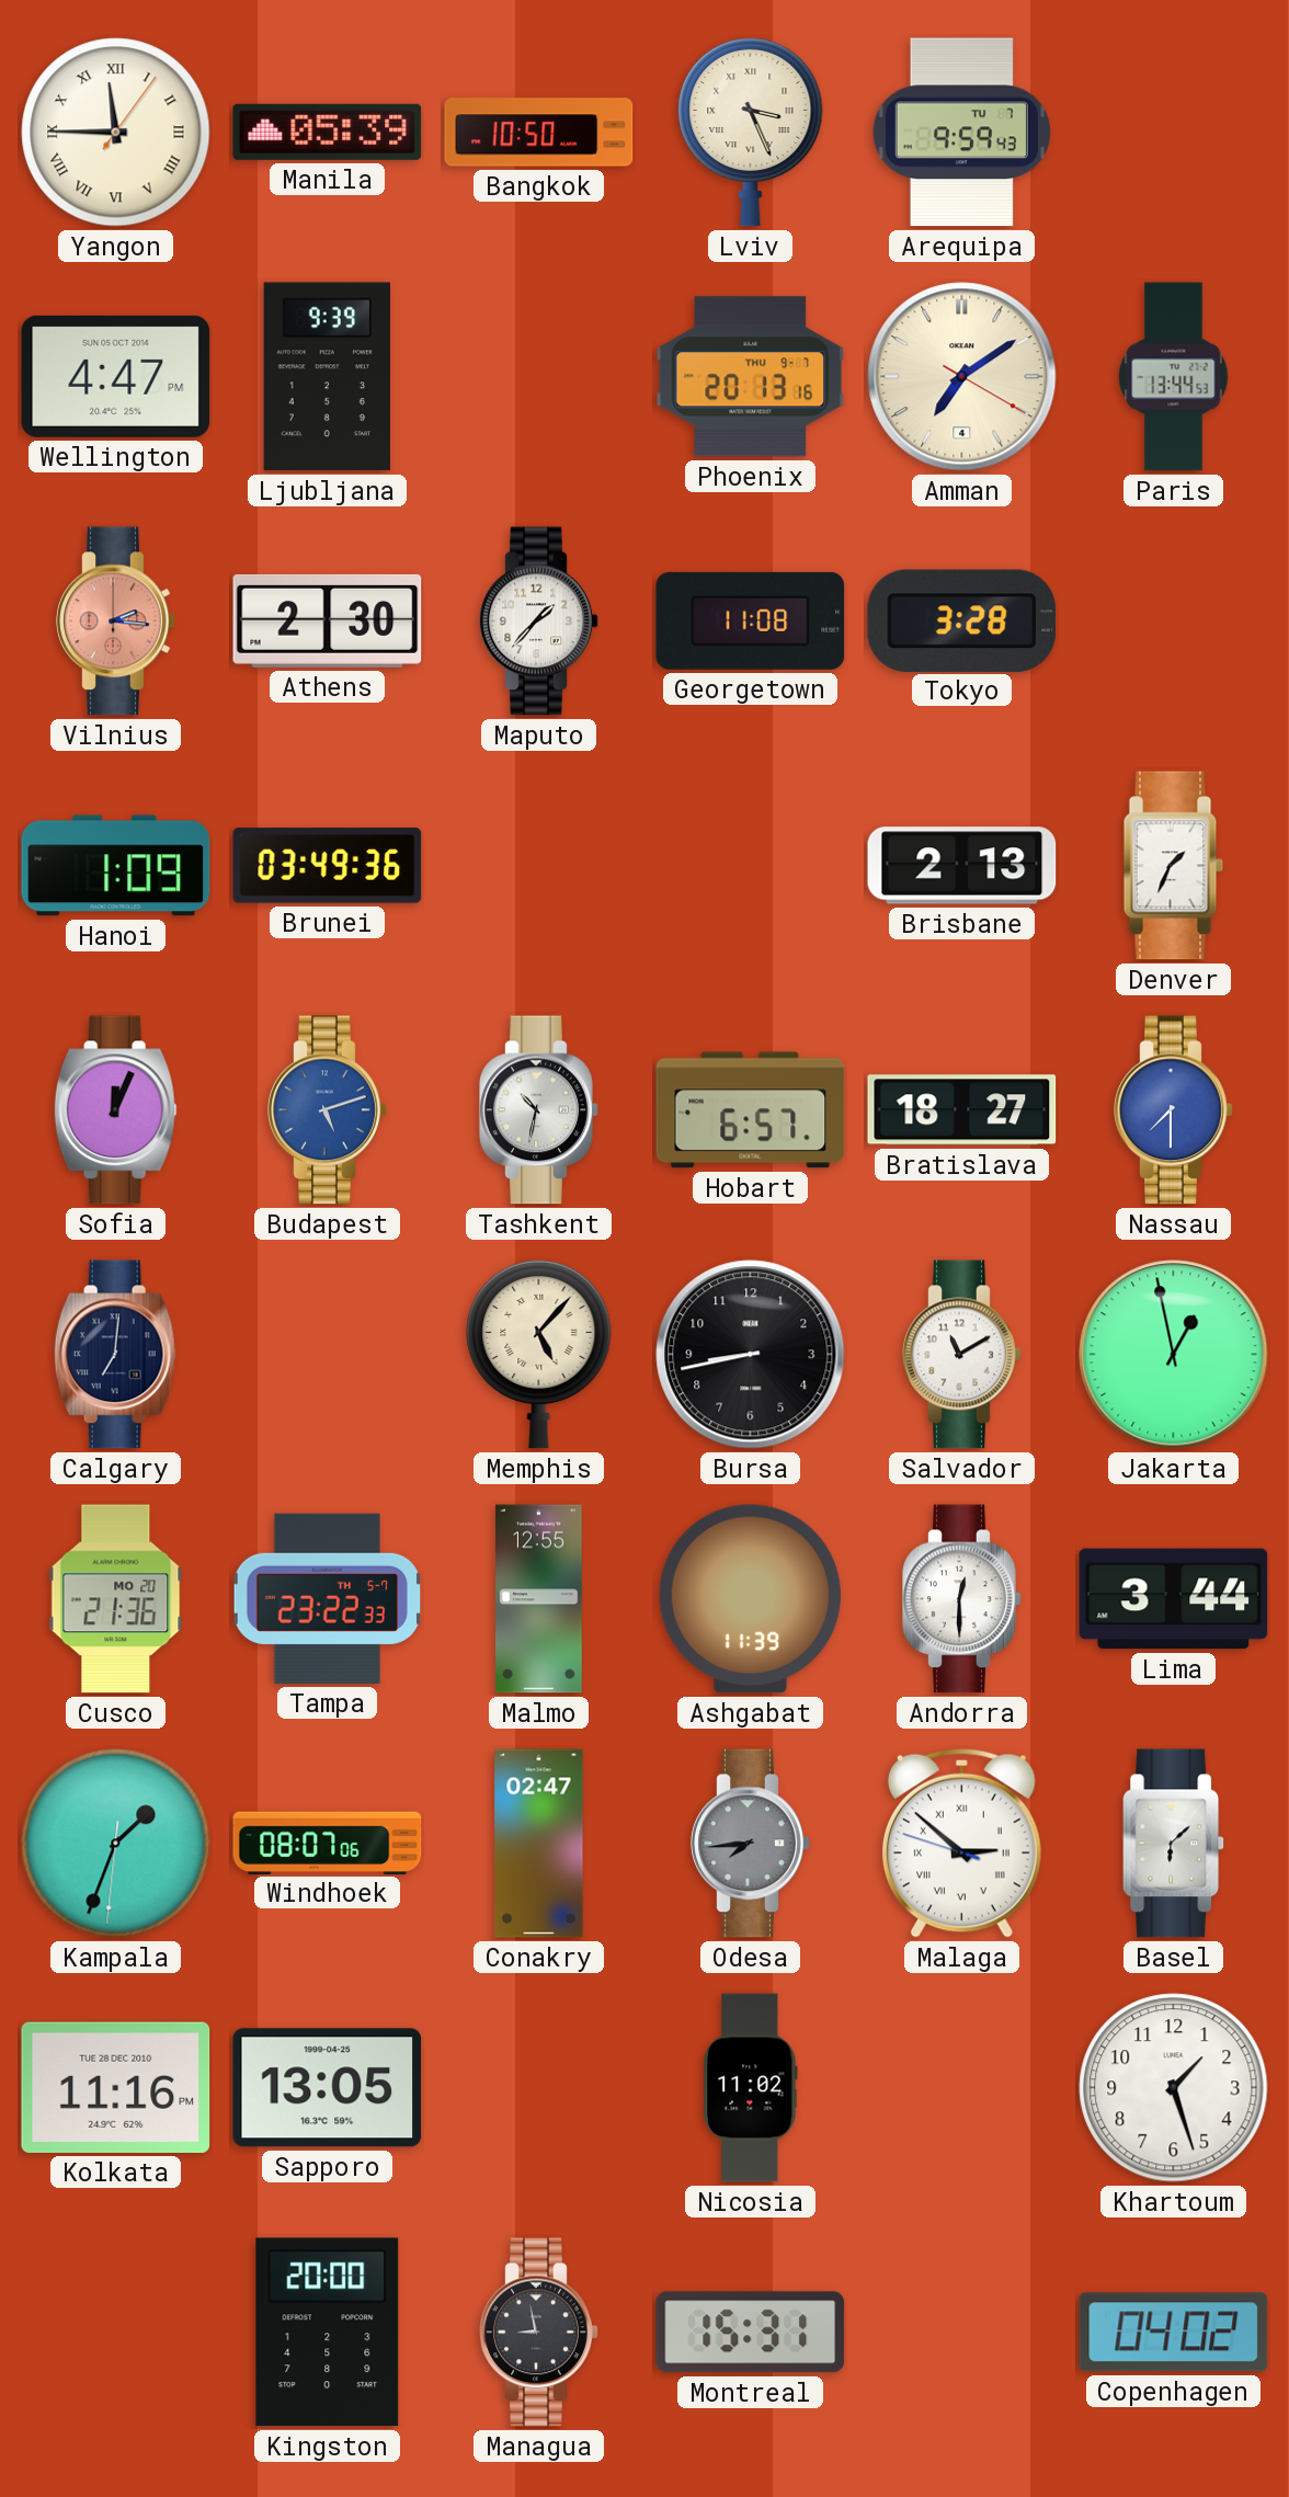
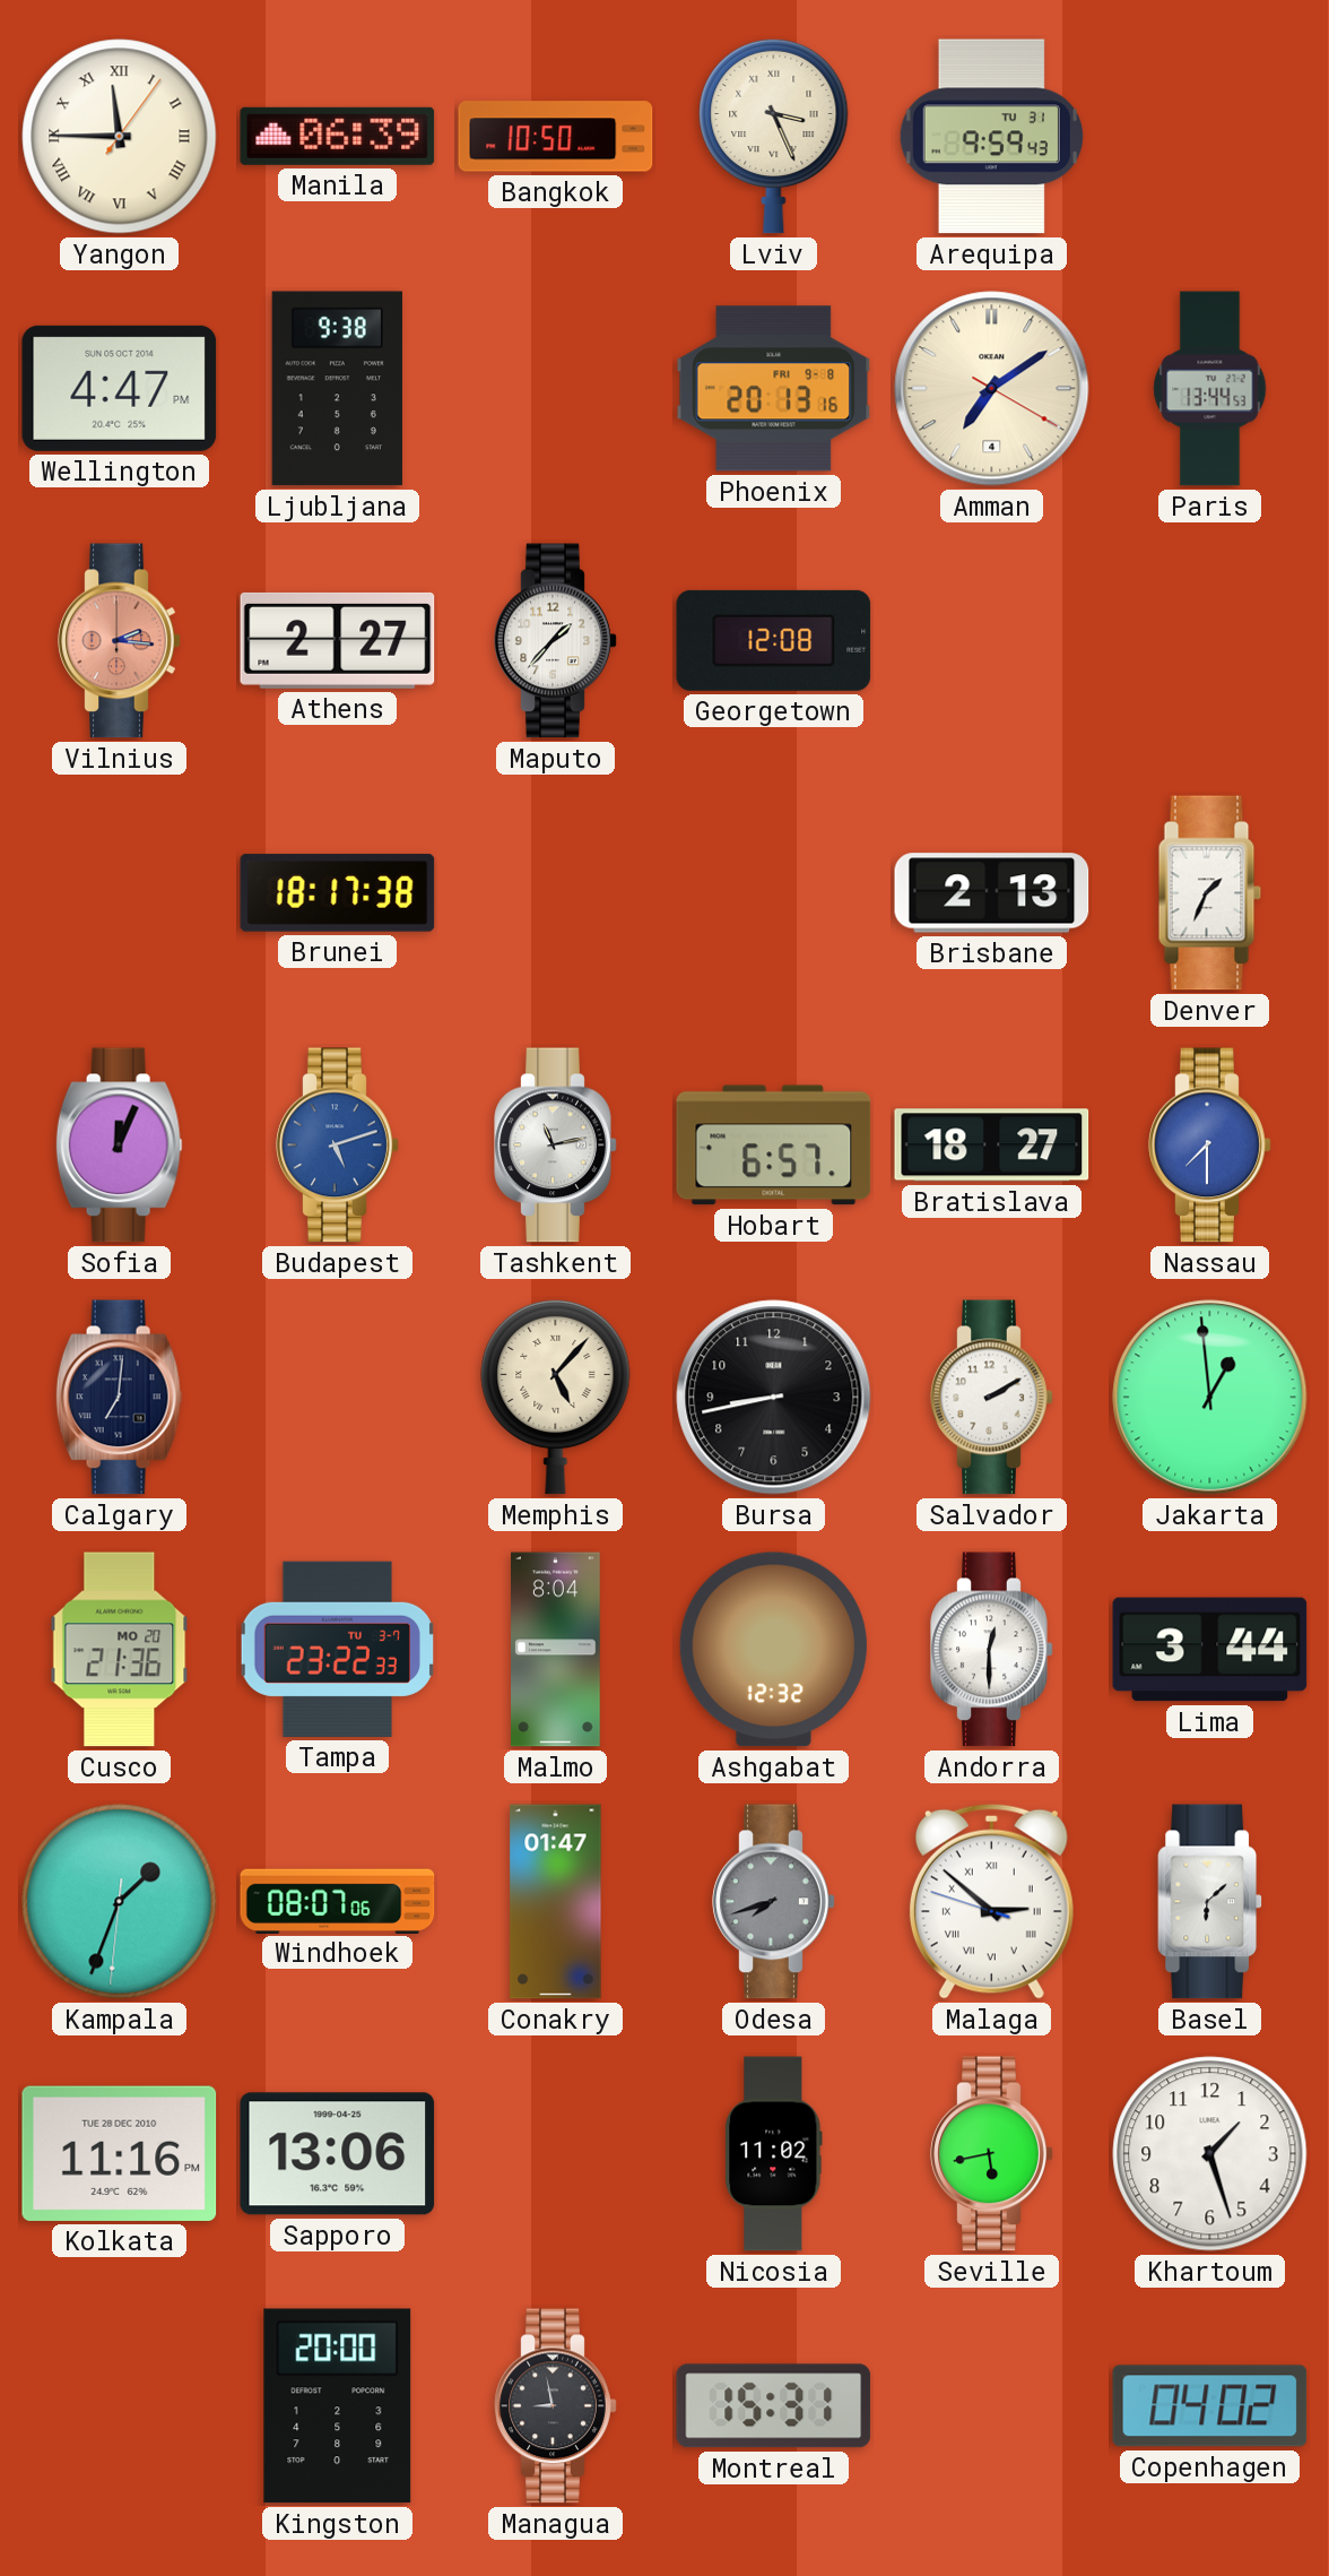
Manila: 05:39 -> 06:39
Arequipa date: TU 7 -> TU 31
Ljubljana: 9:39 -> 9:38
Phoenix date: THU 9-7 -> FRI 9-8
Athens: 2:30 -> 2:27
Georgetown: 11:08 -> 12:08
Tokyo: 3:28 -> none
Hanoi: 1:09 -> none
Brunei: 03:49 -> 18:17
Tashkent: 10:32 -> 11:13
Salvador: 11:10 -> 2:10
Jakarta: 12:58 -> 12:59
Tampa date: TH 5-7 -> TU 3-7
Malmo: 12:55 -> 8:04
Ashgabat: 11:39 -> 12:32
Conakry: 02:47 -> 01:47
Odesa: 7:44 -> 7:42
Sapporo: 13:05 -> 13:06
Seville: none -> 5:43
